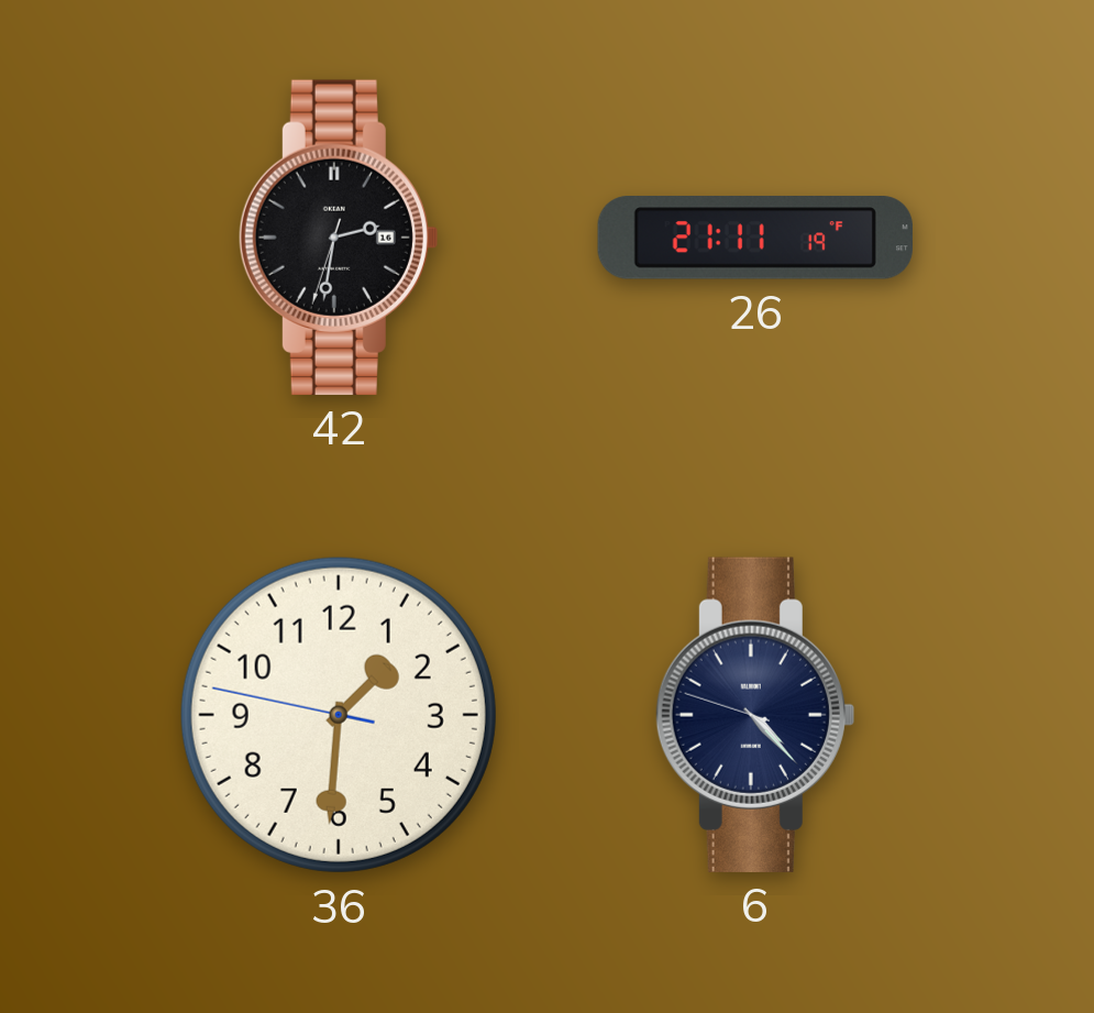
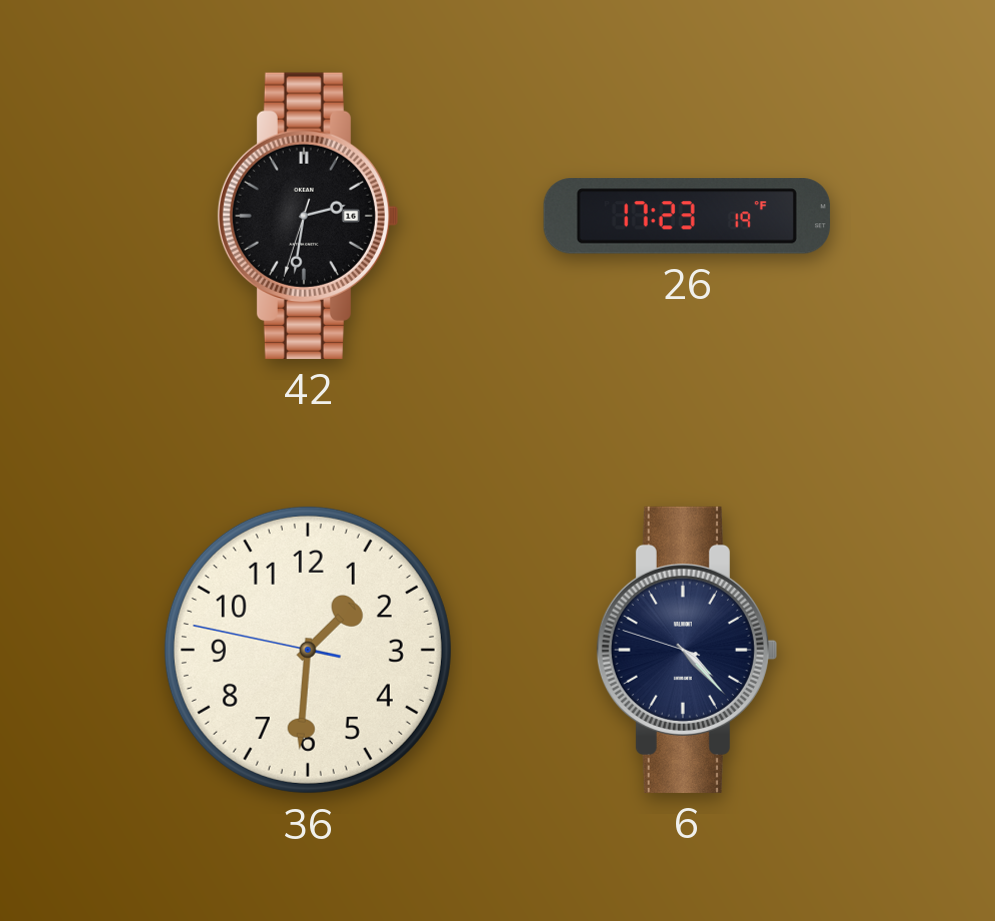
26: 21:11 -> 17:23
